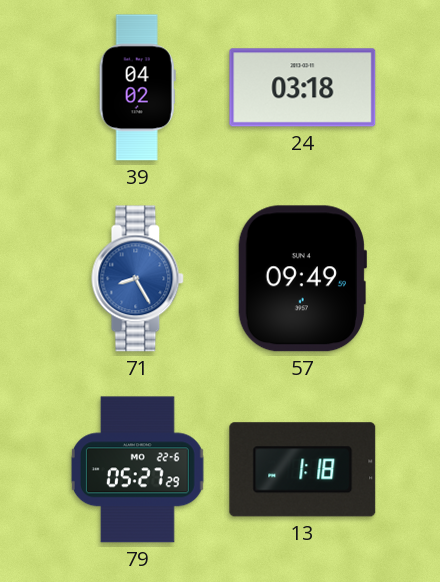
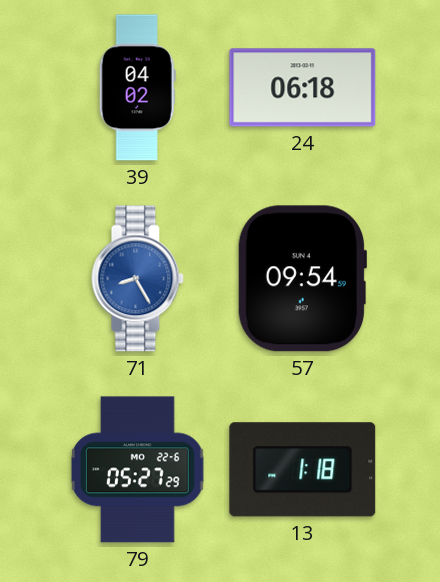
24: 03:18 -> 06:18
57: 09:49 -> 09:54
